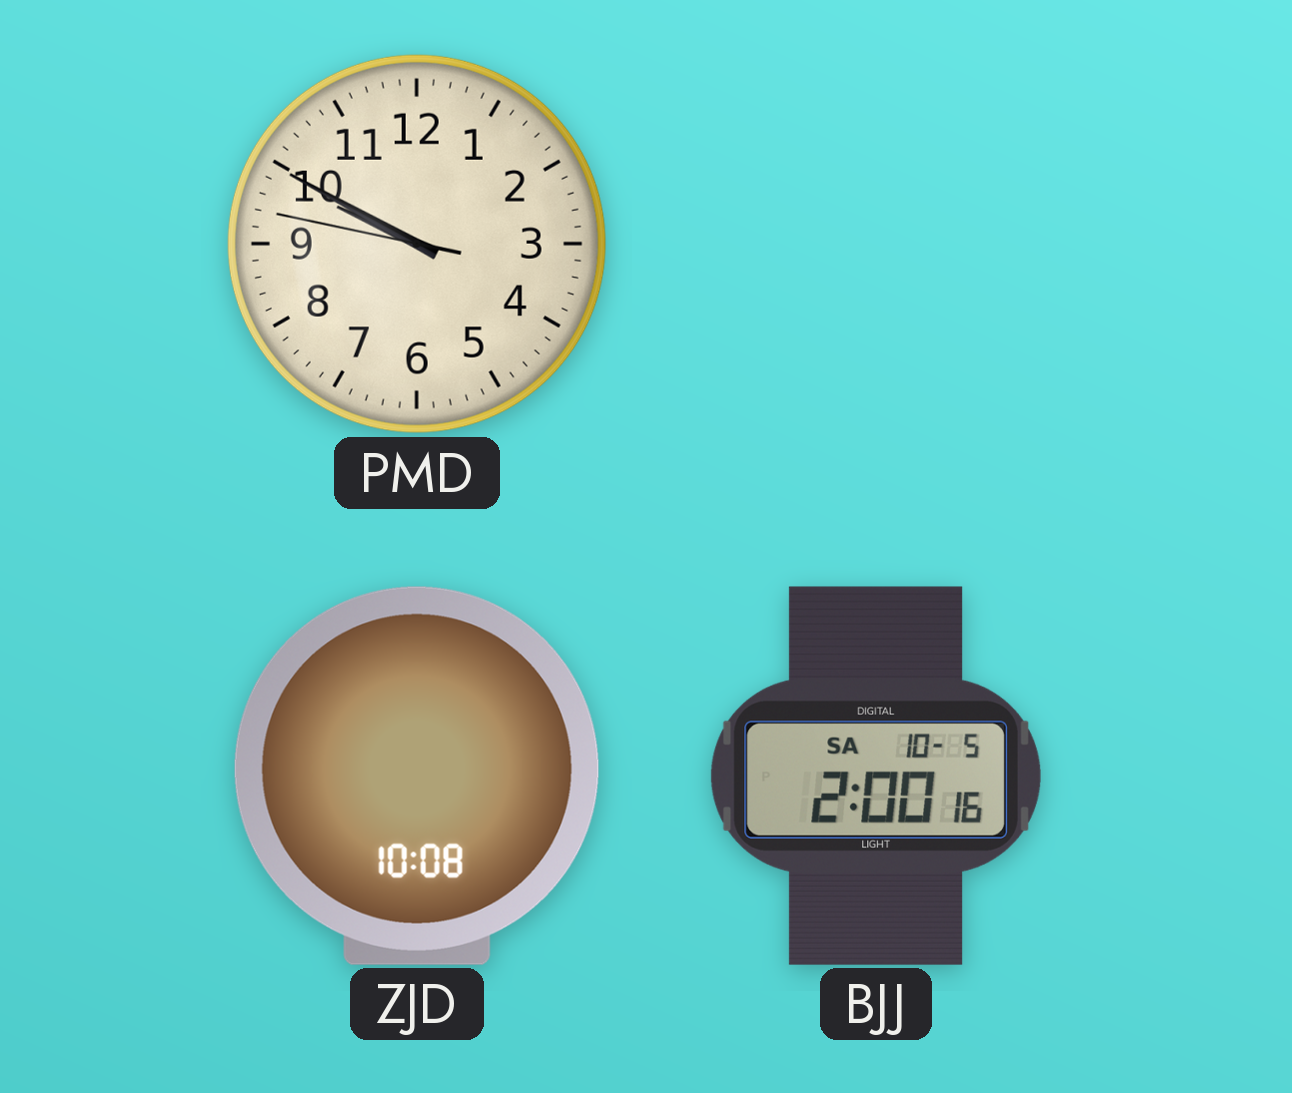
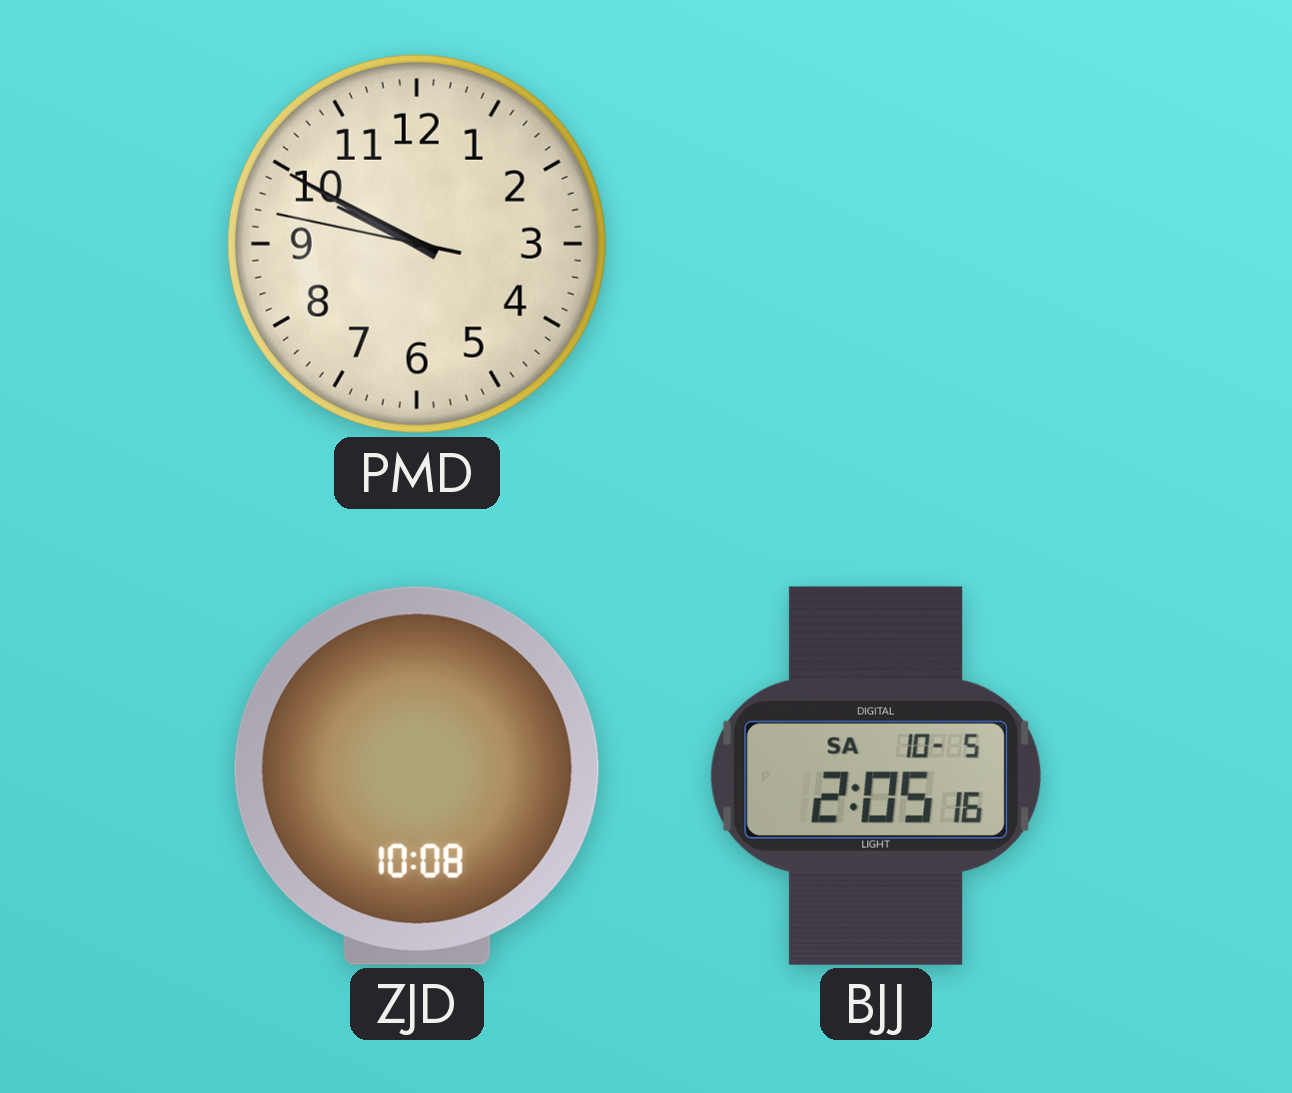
BJJ: 2:00 -> 2:05
